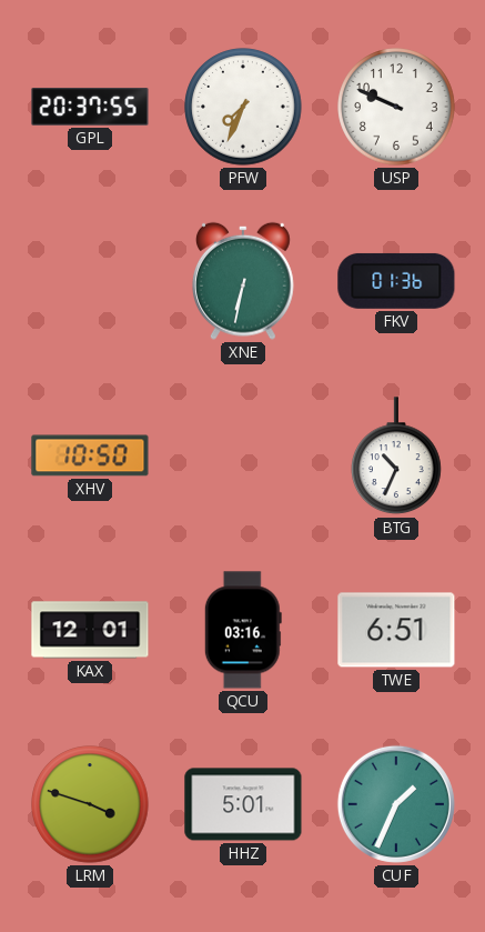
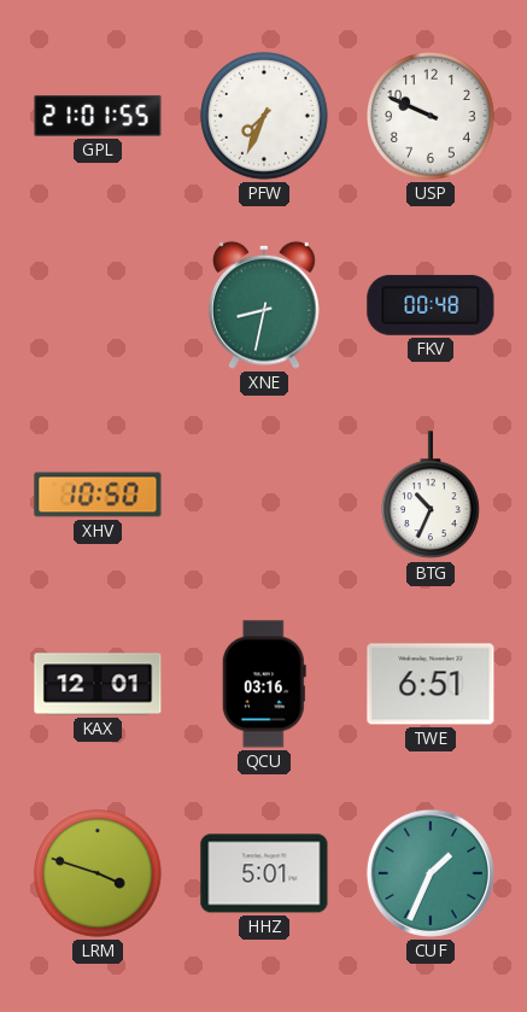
GPL: 20:37 -> 21:01
XNE: 6:32 -> 8:32
FKV: 01:36 -> 00:48
